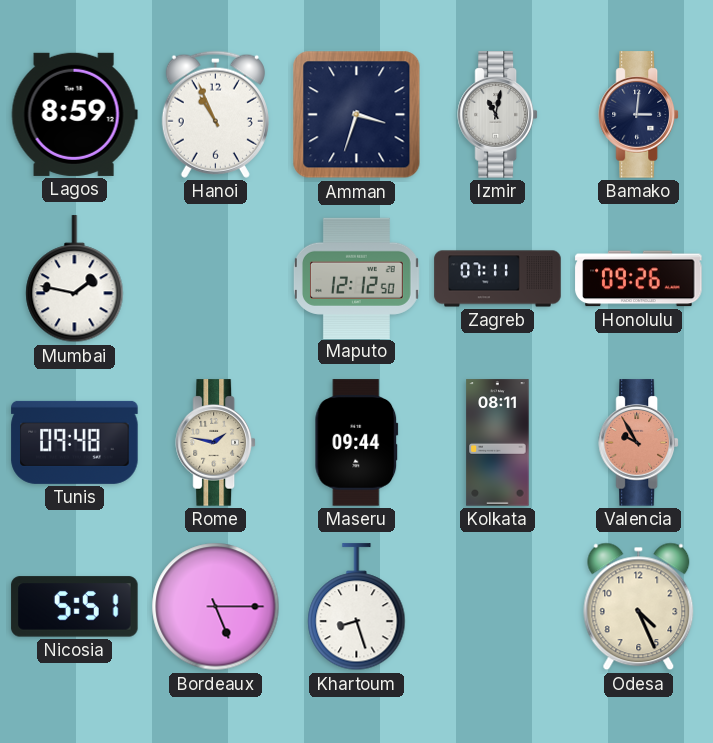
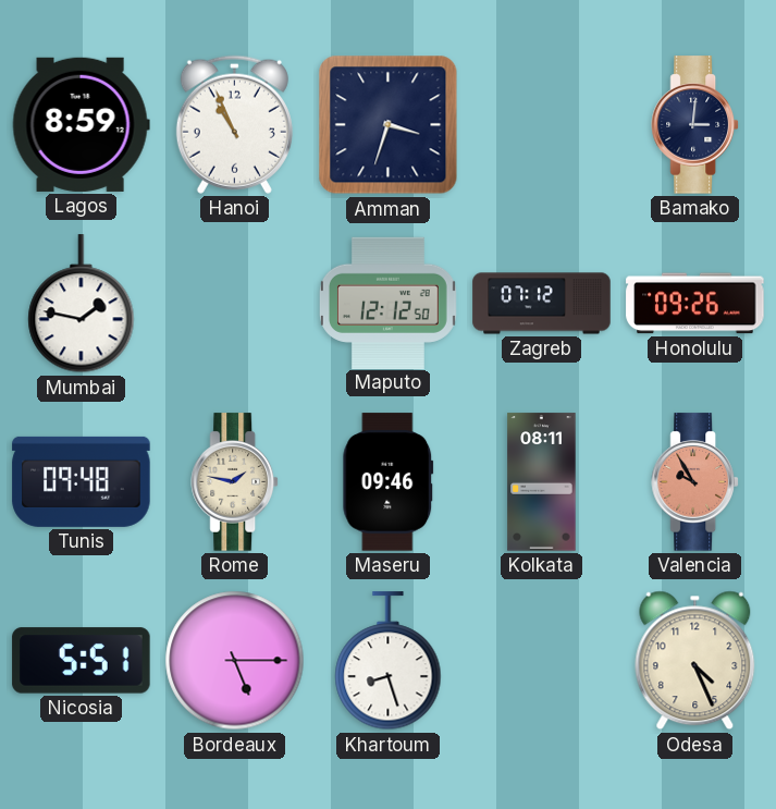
Izmir: 11:02 -> none
Zagreb: 07:11 -> 07:12
Maseru: 09:44 -> 09:46
